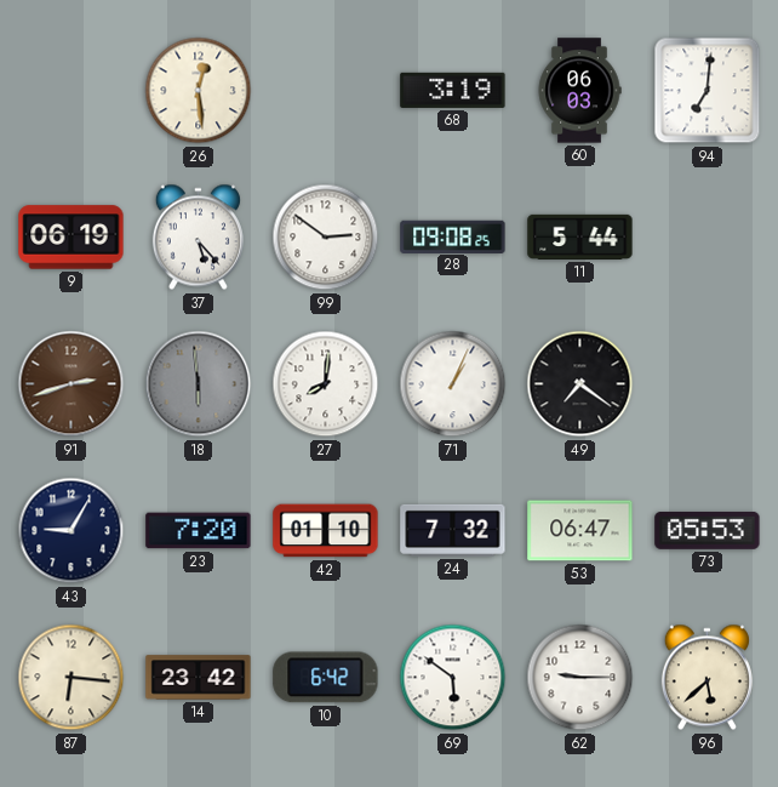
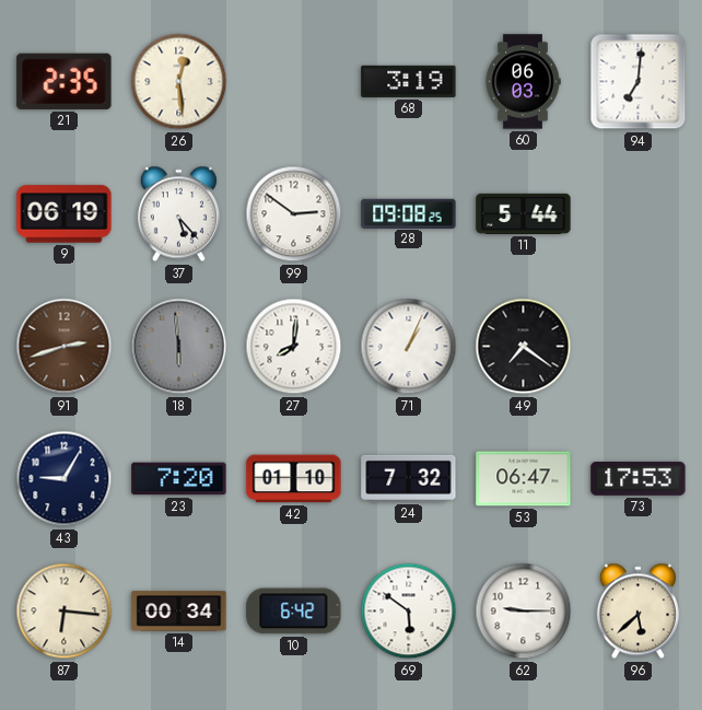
21: none -> 2:35
73: 05:53 -> 17:53
14: 23:42 -> 00:34
